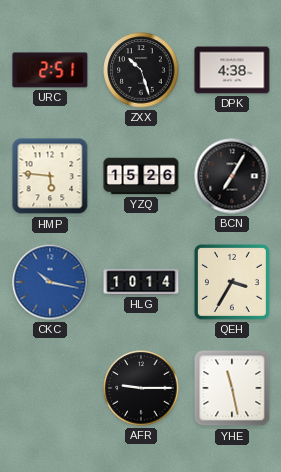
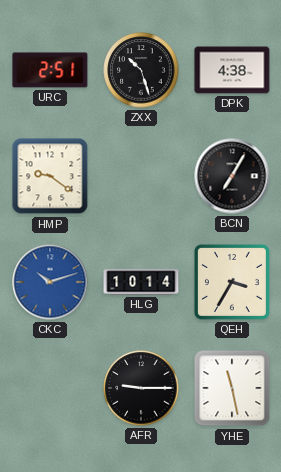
HMP: 5:46 -> 9:21
YZQ: 15:26 -> none
CKC: 10:17 -> 10:12
